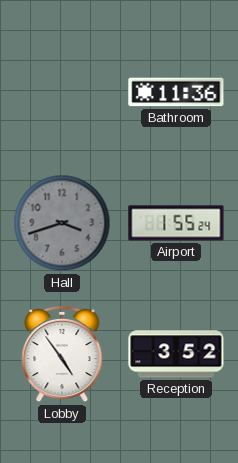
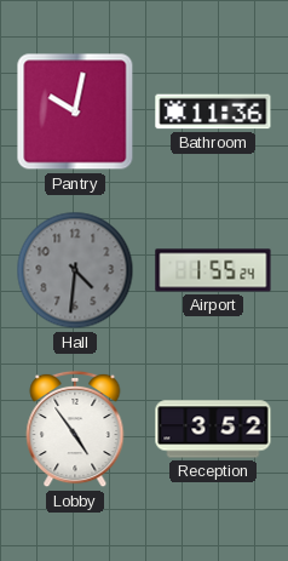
Pantry: none -> 10:02
Hall: 3:42 -> 4:31
